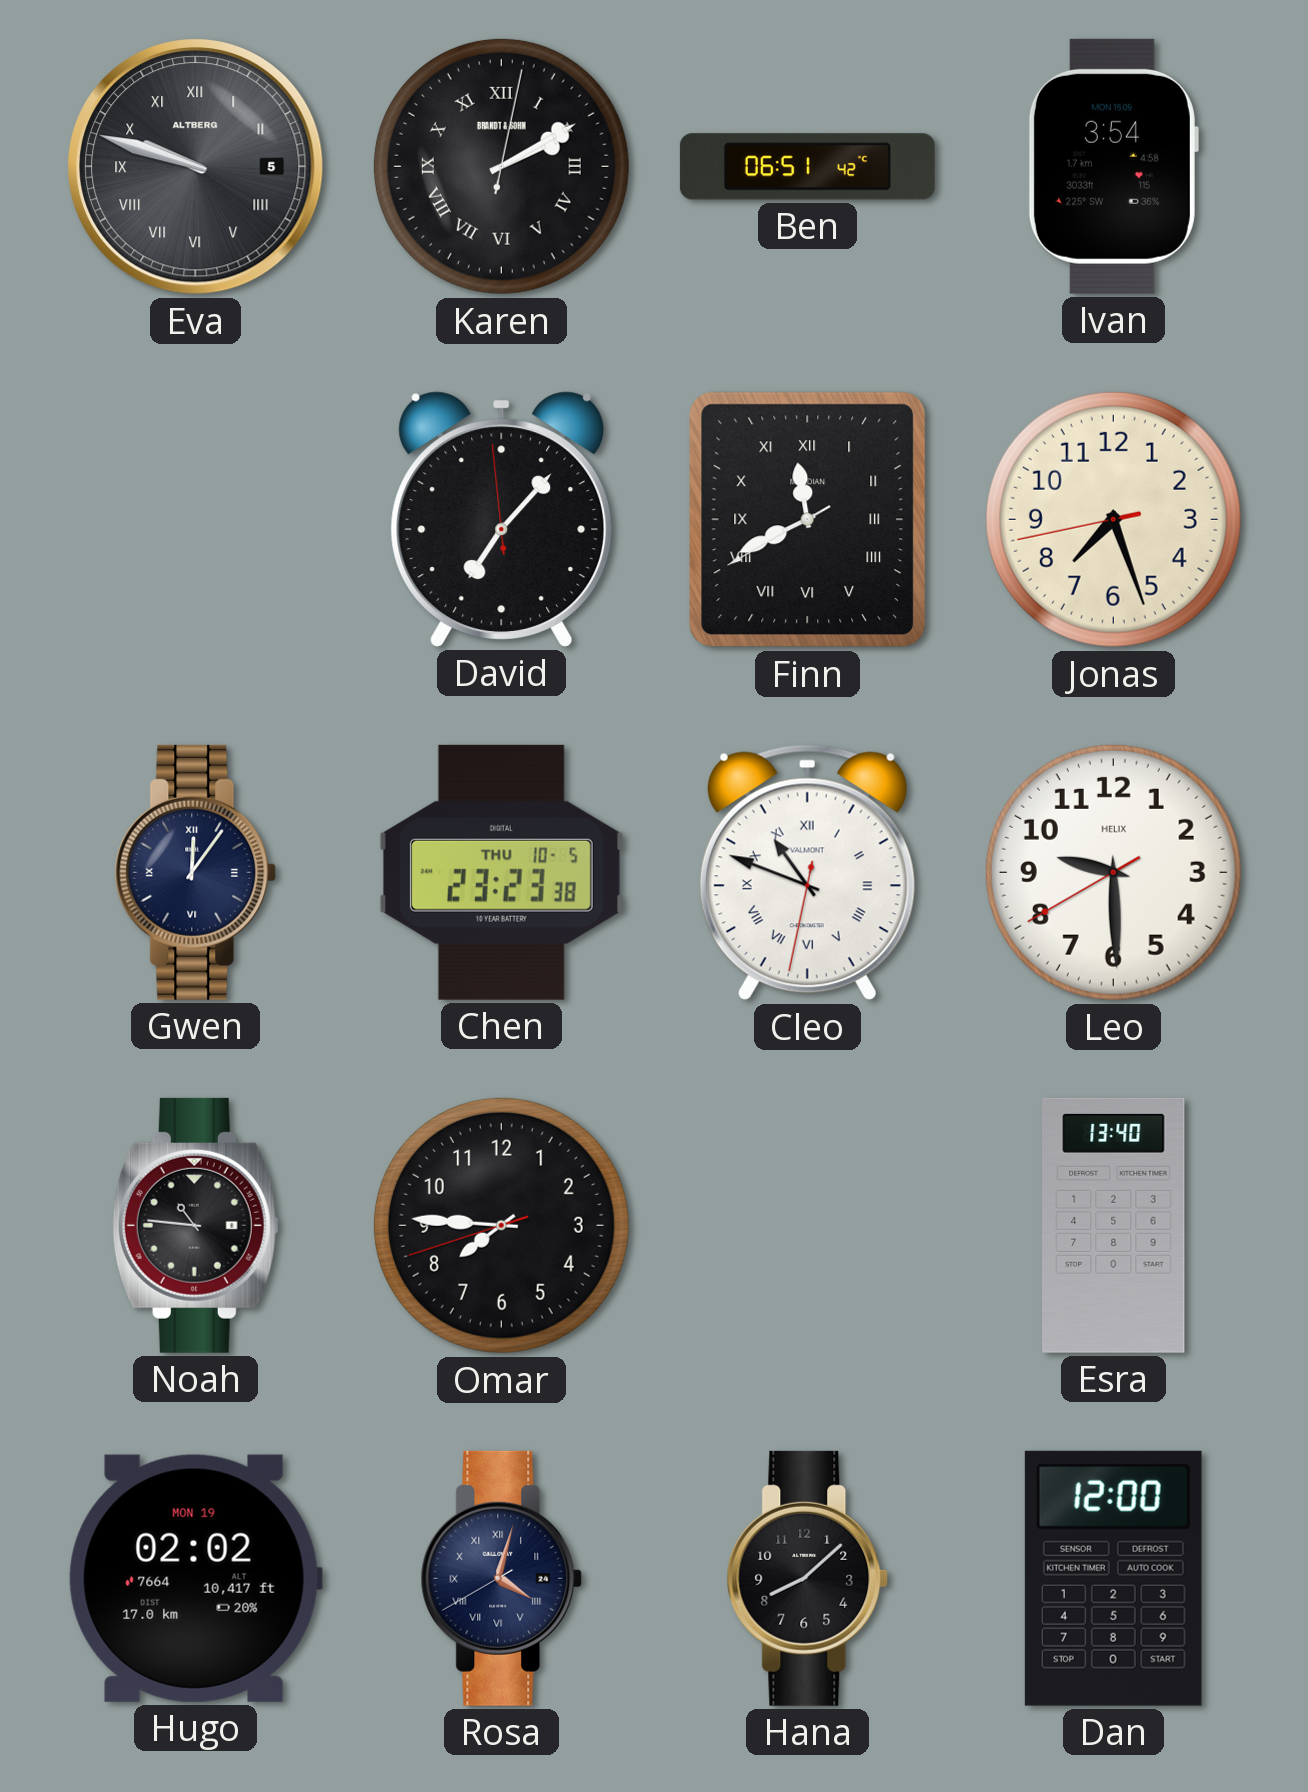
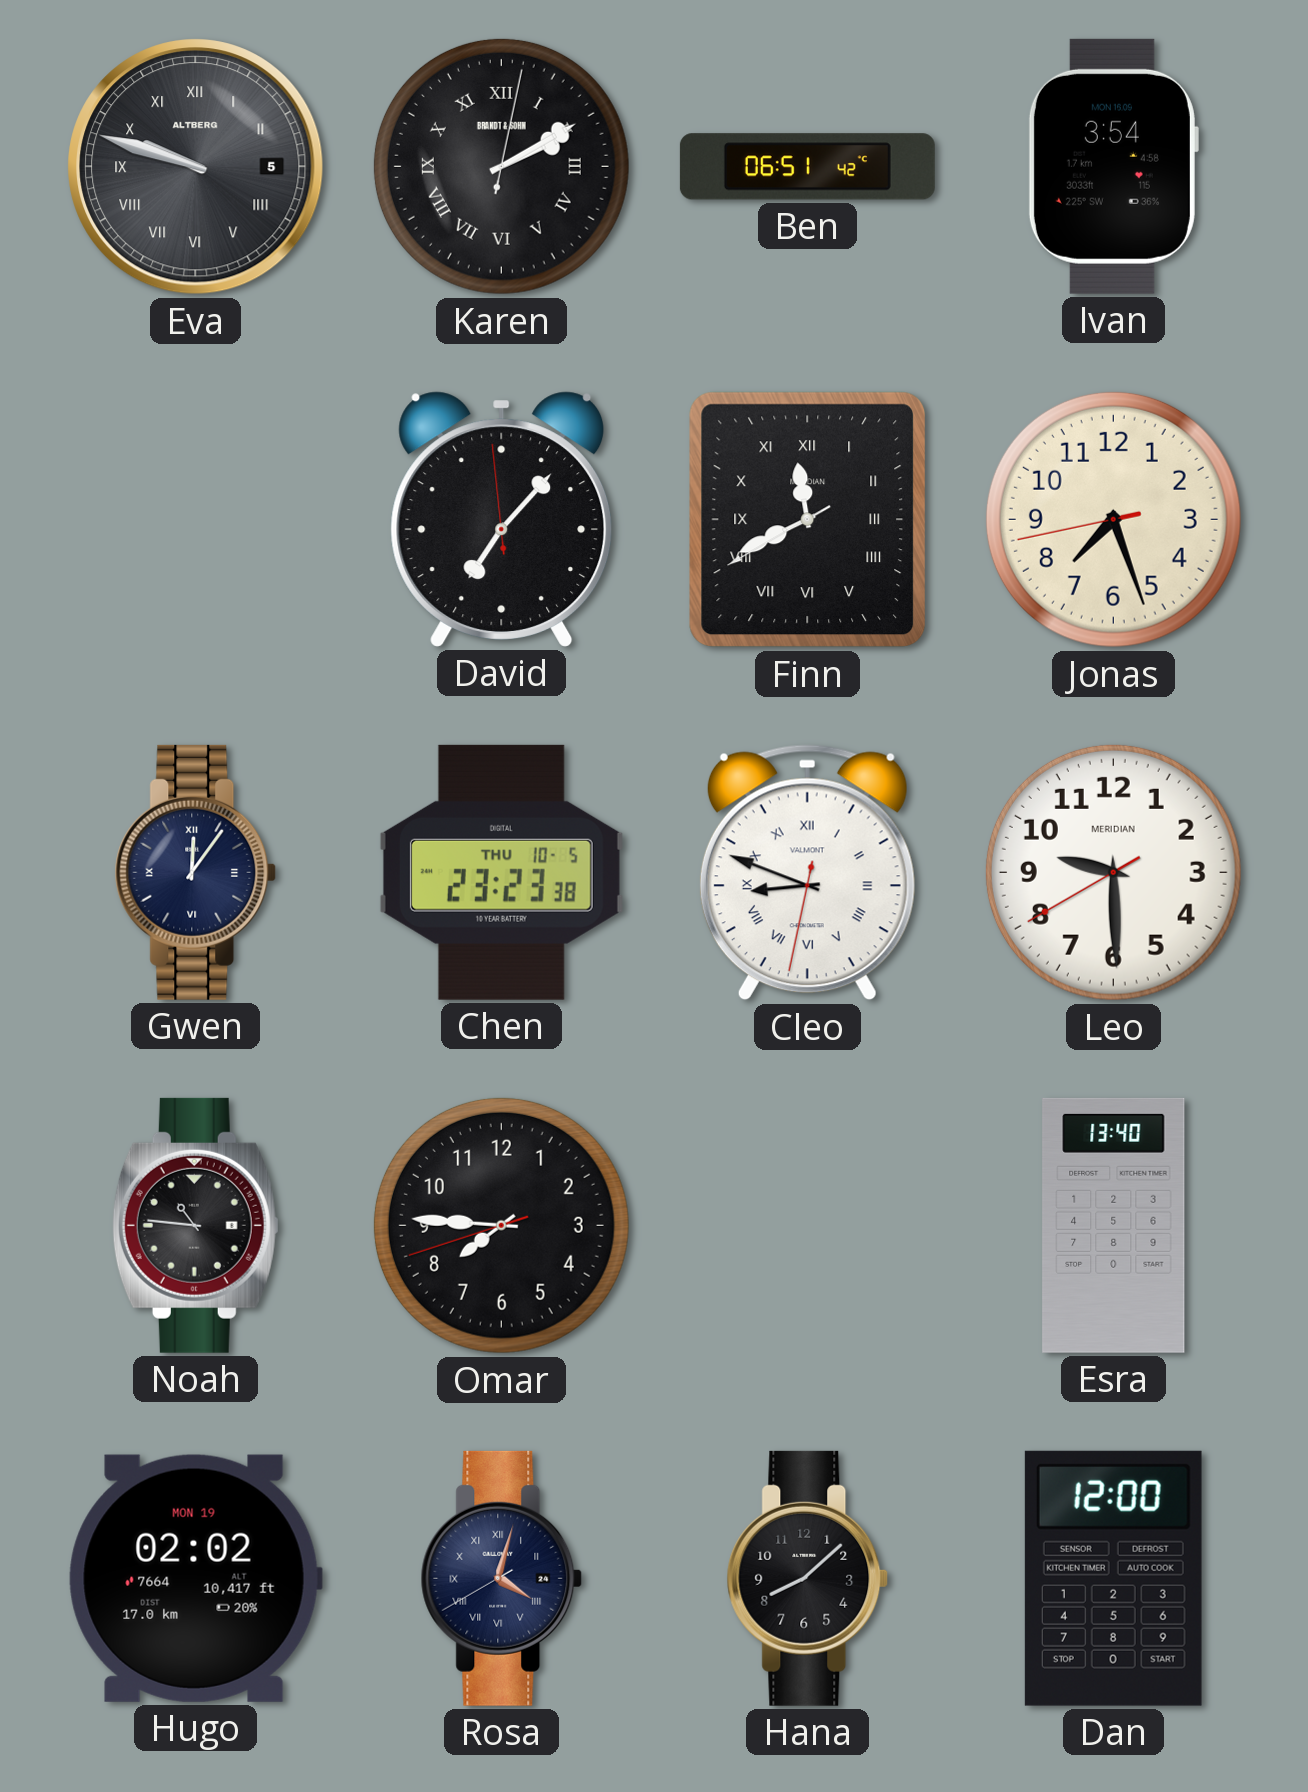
Cleo: 10:48 -> 8:48
Leo brand: HELIX -> MERIDIAN
